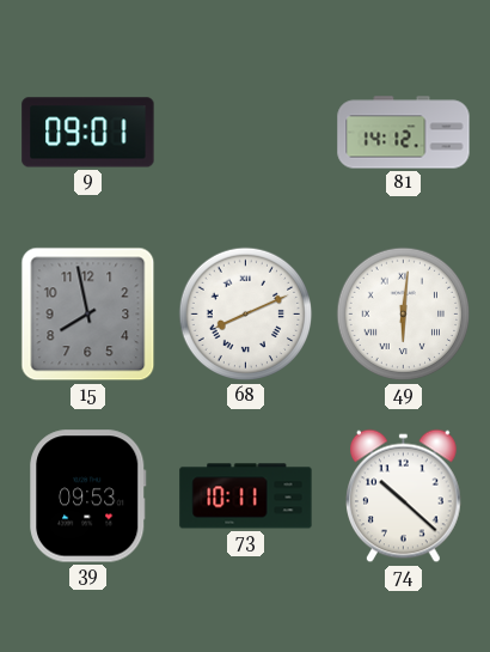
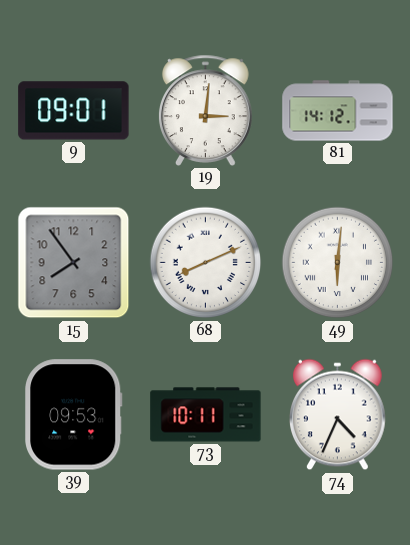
19: none -> 3:01
15: 7:58 -> 7:54
74: 10:22 -> 4:34
